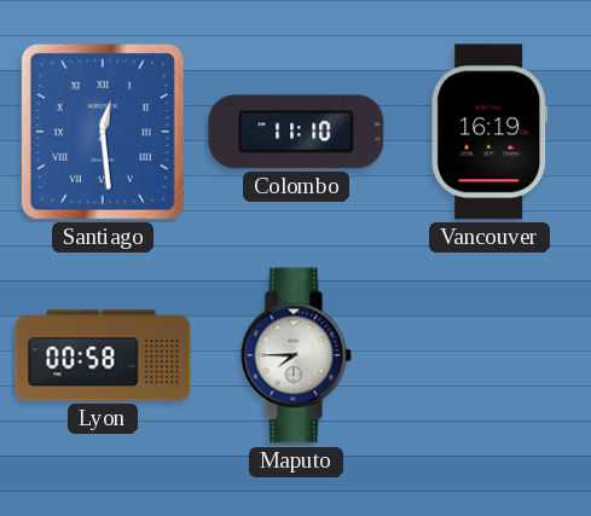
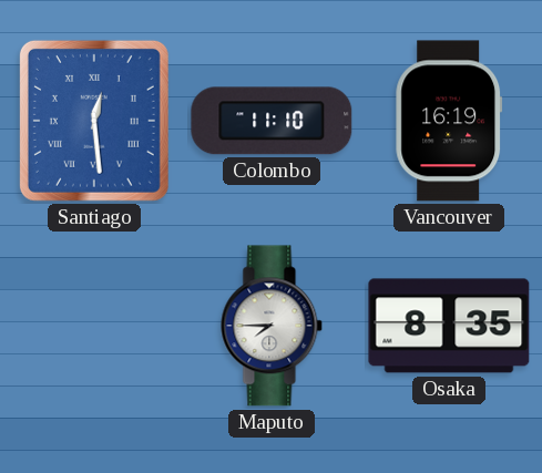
Lyon: 00:58 -> none
Osaka: none -> 8:35
